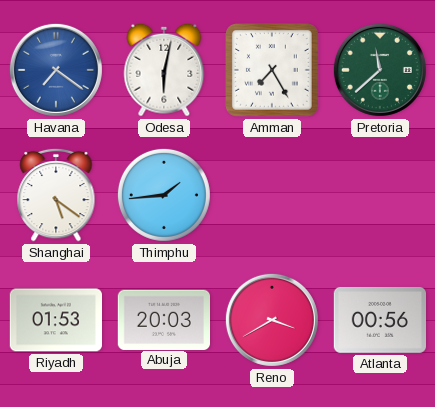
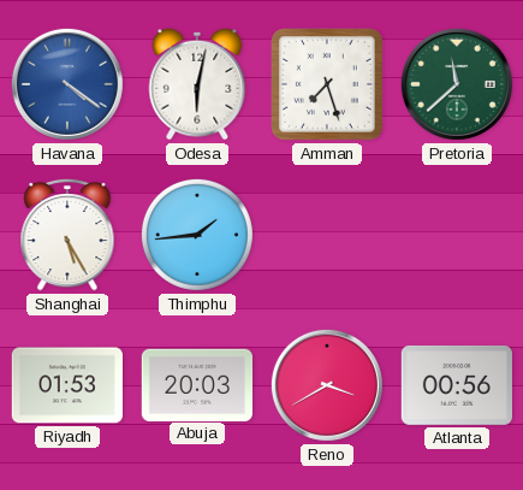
Havana: 7:21 -> 4:21
Amman: 7:25 -> 7:27
Shanghai: 5:21 -> 5:25
